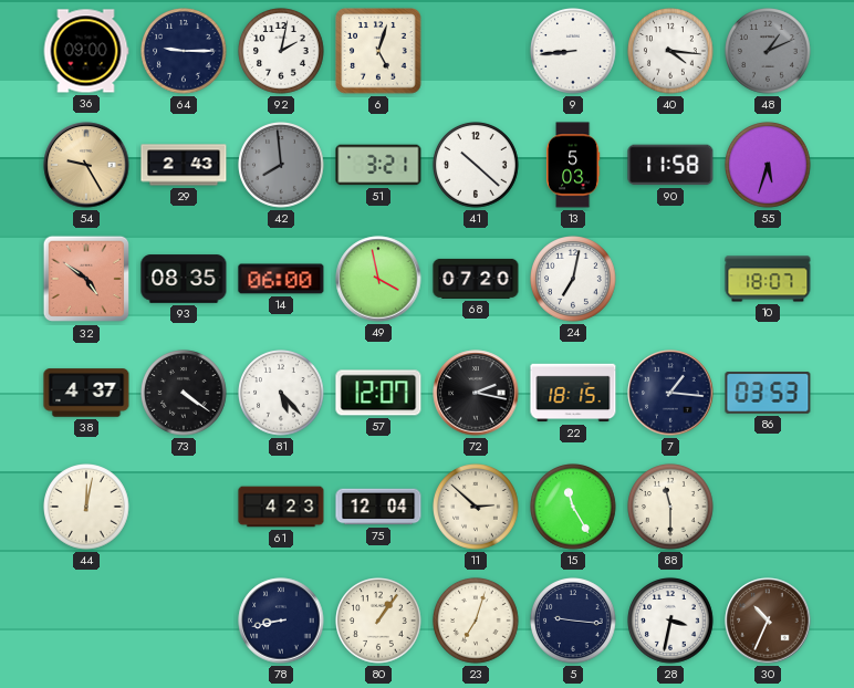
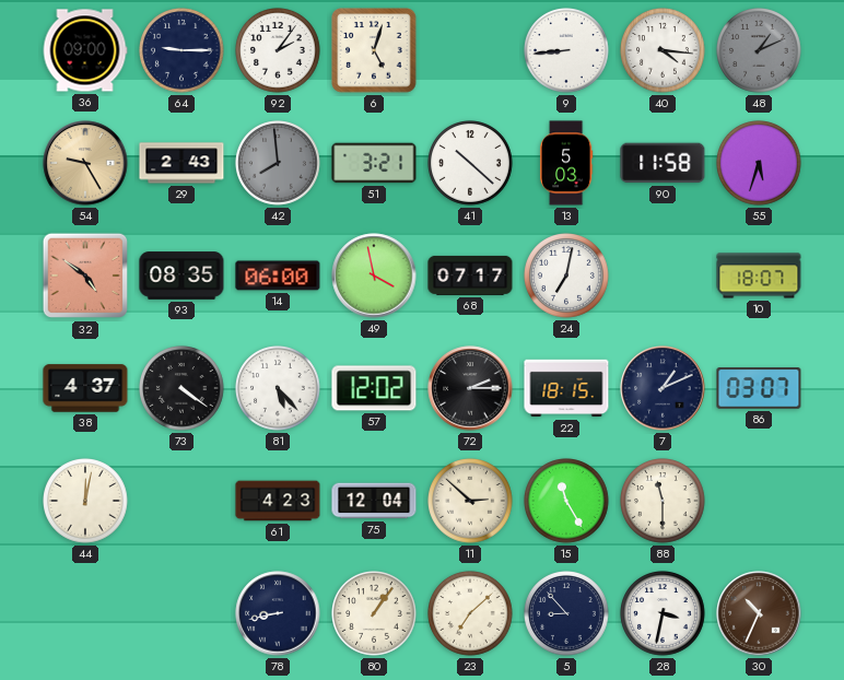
92: 2:02 -> 2:06
68: 07:20 -> 07:17
57: 12:07 -> 12:02
72: 2:17 -> 2:15
7: 1:16 -> 1:11
86: 03:53 -> 03:07
23: 7:03 -> 7:08
5: 9:16 -> 8:53
